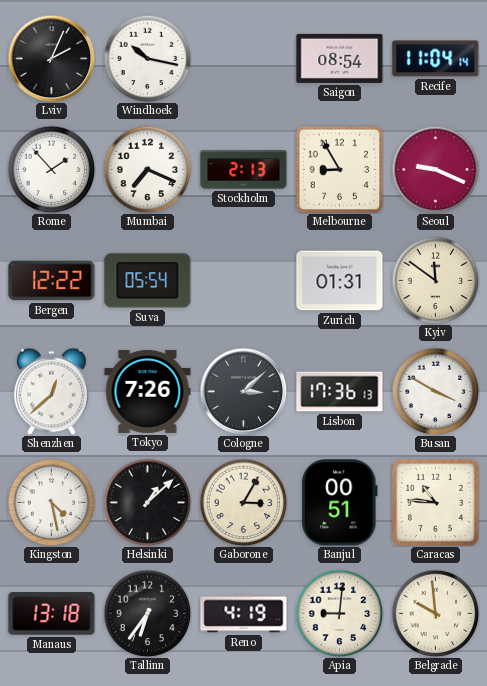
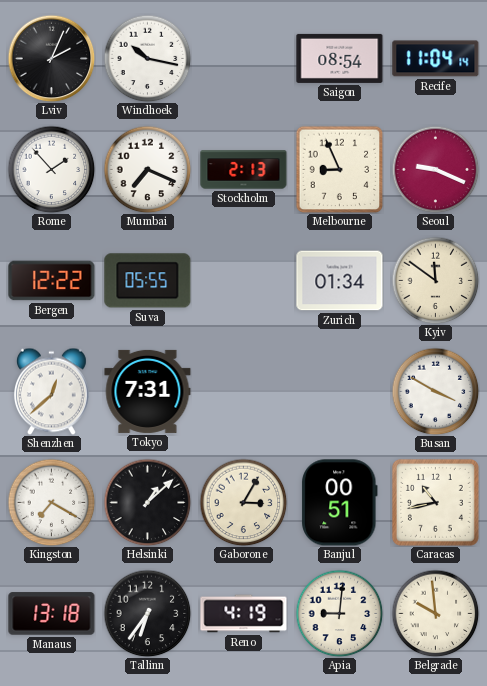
Melbourne: 8:55 -> 8:56
Suva: 05:54 -> 05:55
Zurich: 01:31 -> 01:34
Tokyo: 7:26 -> 7:31
Cologne: 3:08 -> none
Lisbon: 17:36 -> none
Kingston: 4:28 -> 7:20
Caracas: 10:46 -> 10:43
